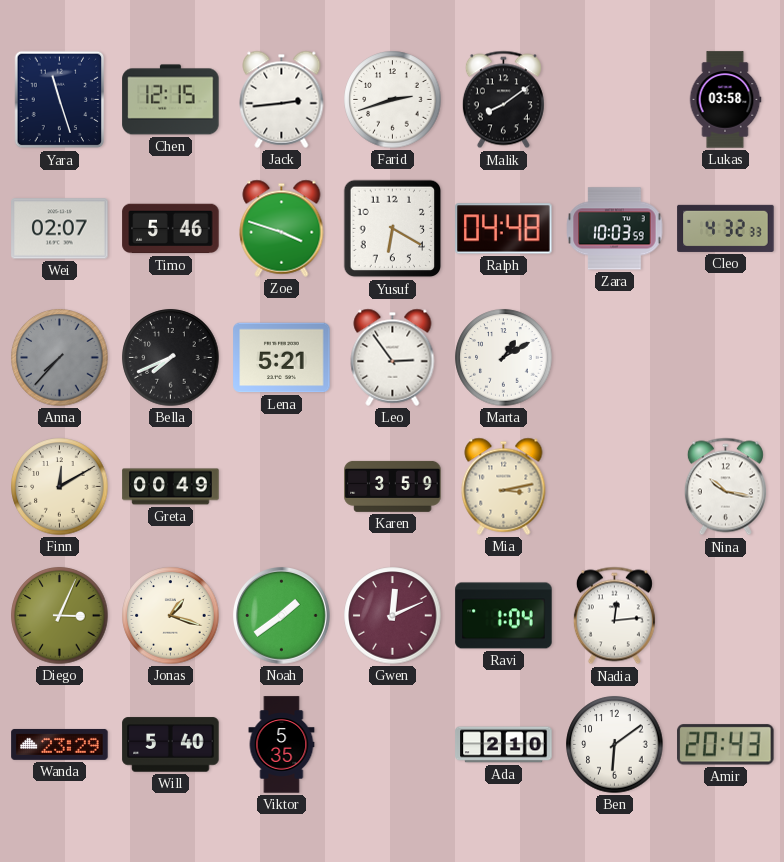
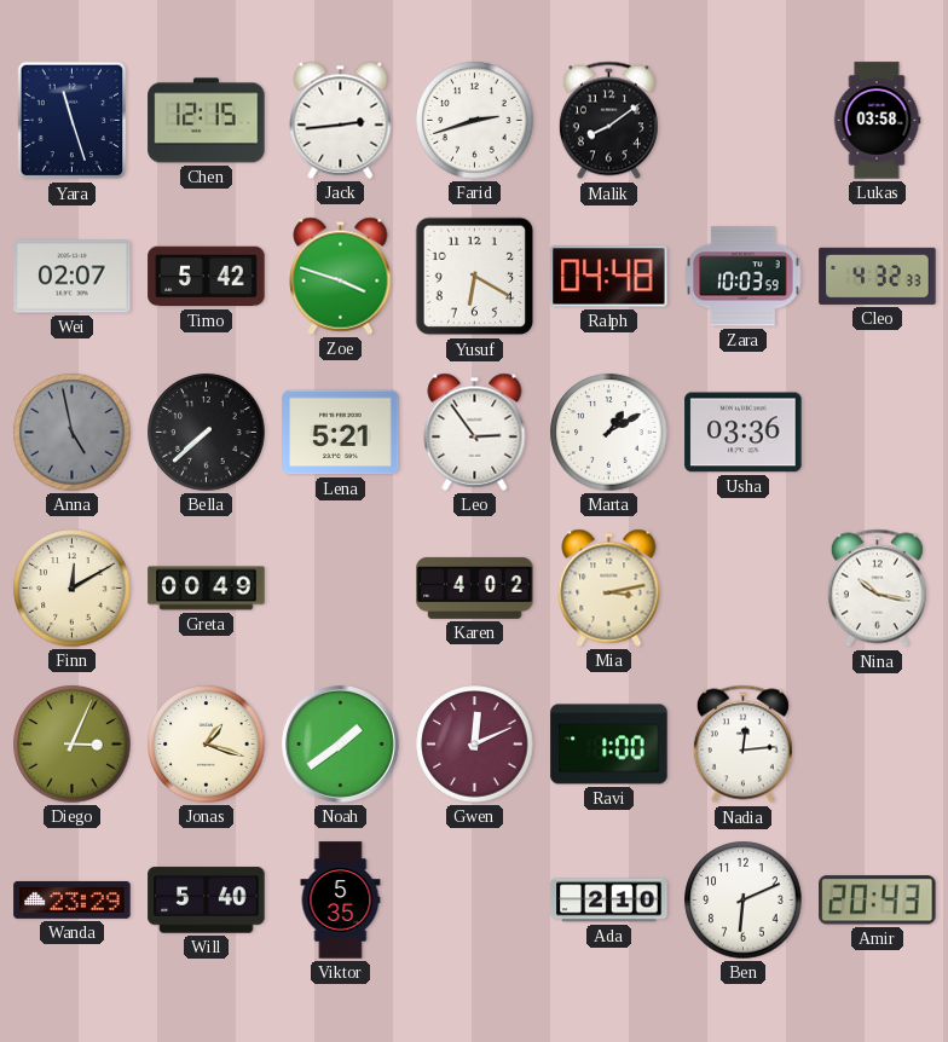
Timo: 5:46 -> 5:42
Anna: 7:37 -> 4:58
Bella: 7:41 -> 7:38
Usha: none -> 03:36
Karen: 3:59 -> 4:02
Ravi: 1:04 -> 1:00
Ben: 6:09 -> 6:11
